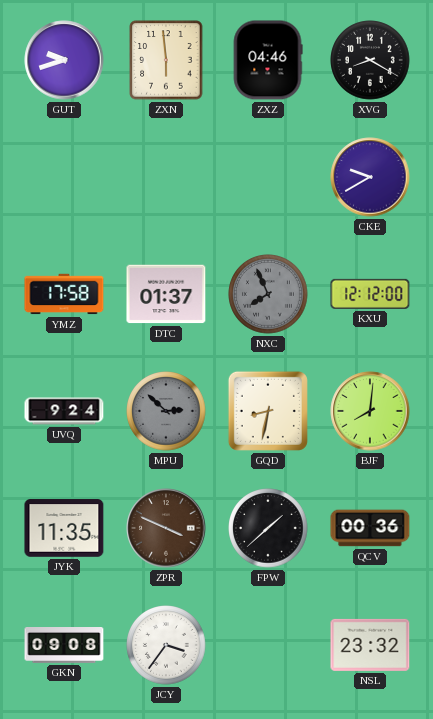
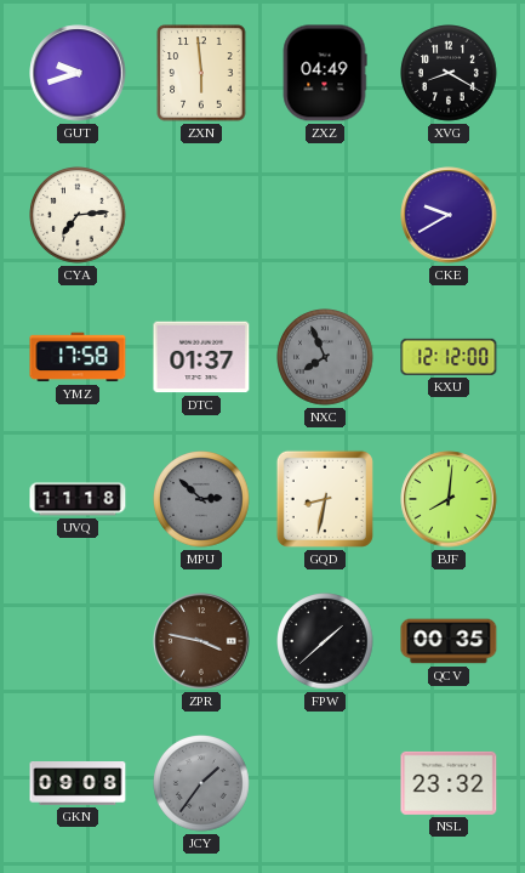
ZXZ: 04:46 -> 04:49
CYA: none -> 7:14
UVQ: 9:24 -> 11:18
JYK: 11:35 -> none
ZPR: 3:49 -> 3:47
QCV: 00:36 -> 00:35
JCY: 3:36 -> 1:36
JCY dial: white -> grey
